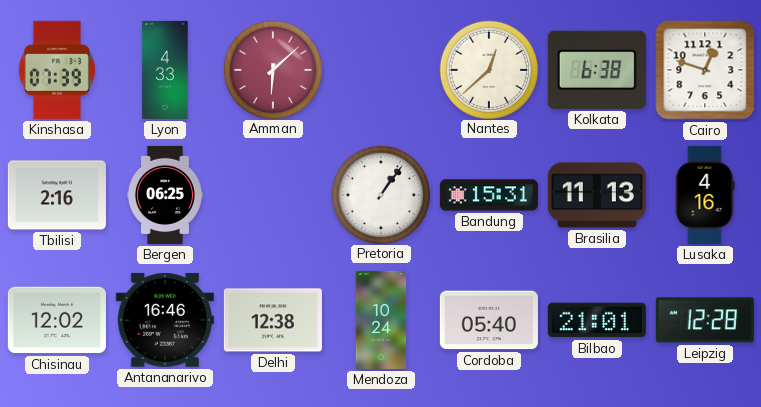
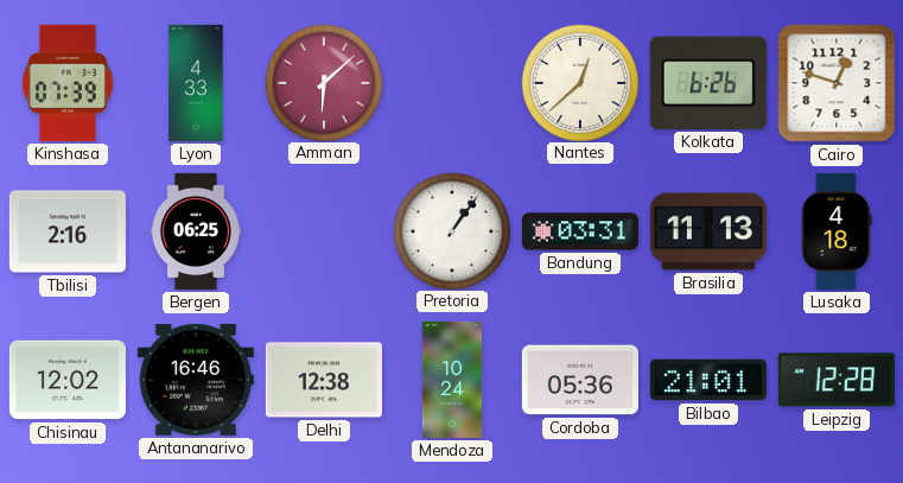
Kolkata: 6:38 -> 6:26
Bandung: 15:31 -> 03:31
Lusaka: 4:16 -> 4:18
Cordoba: 05:40 -> 05:36
